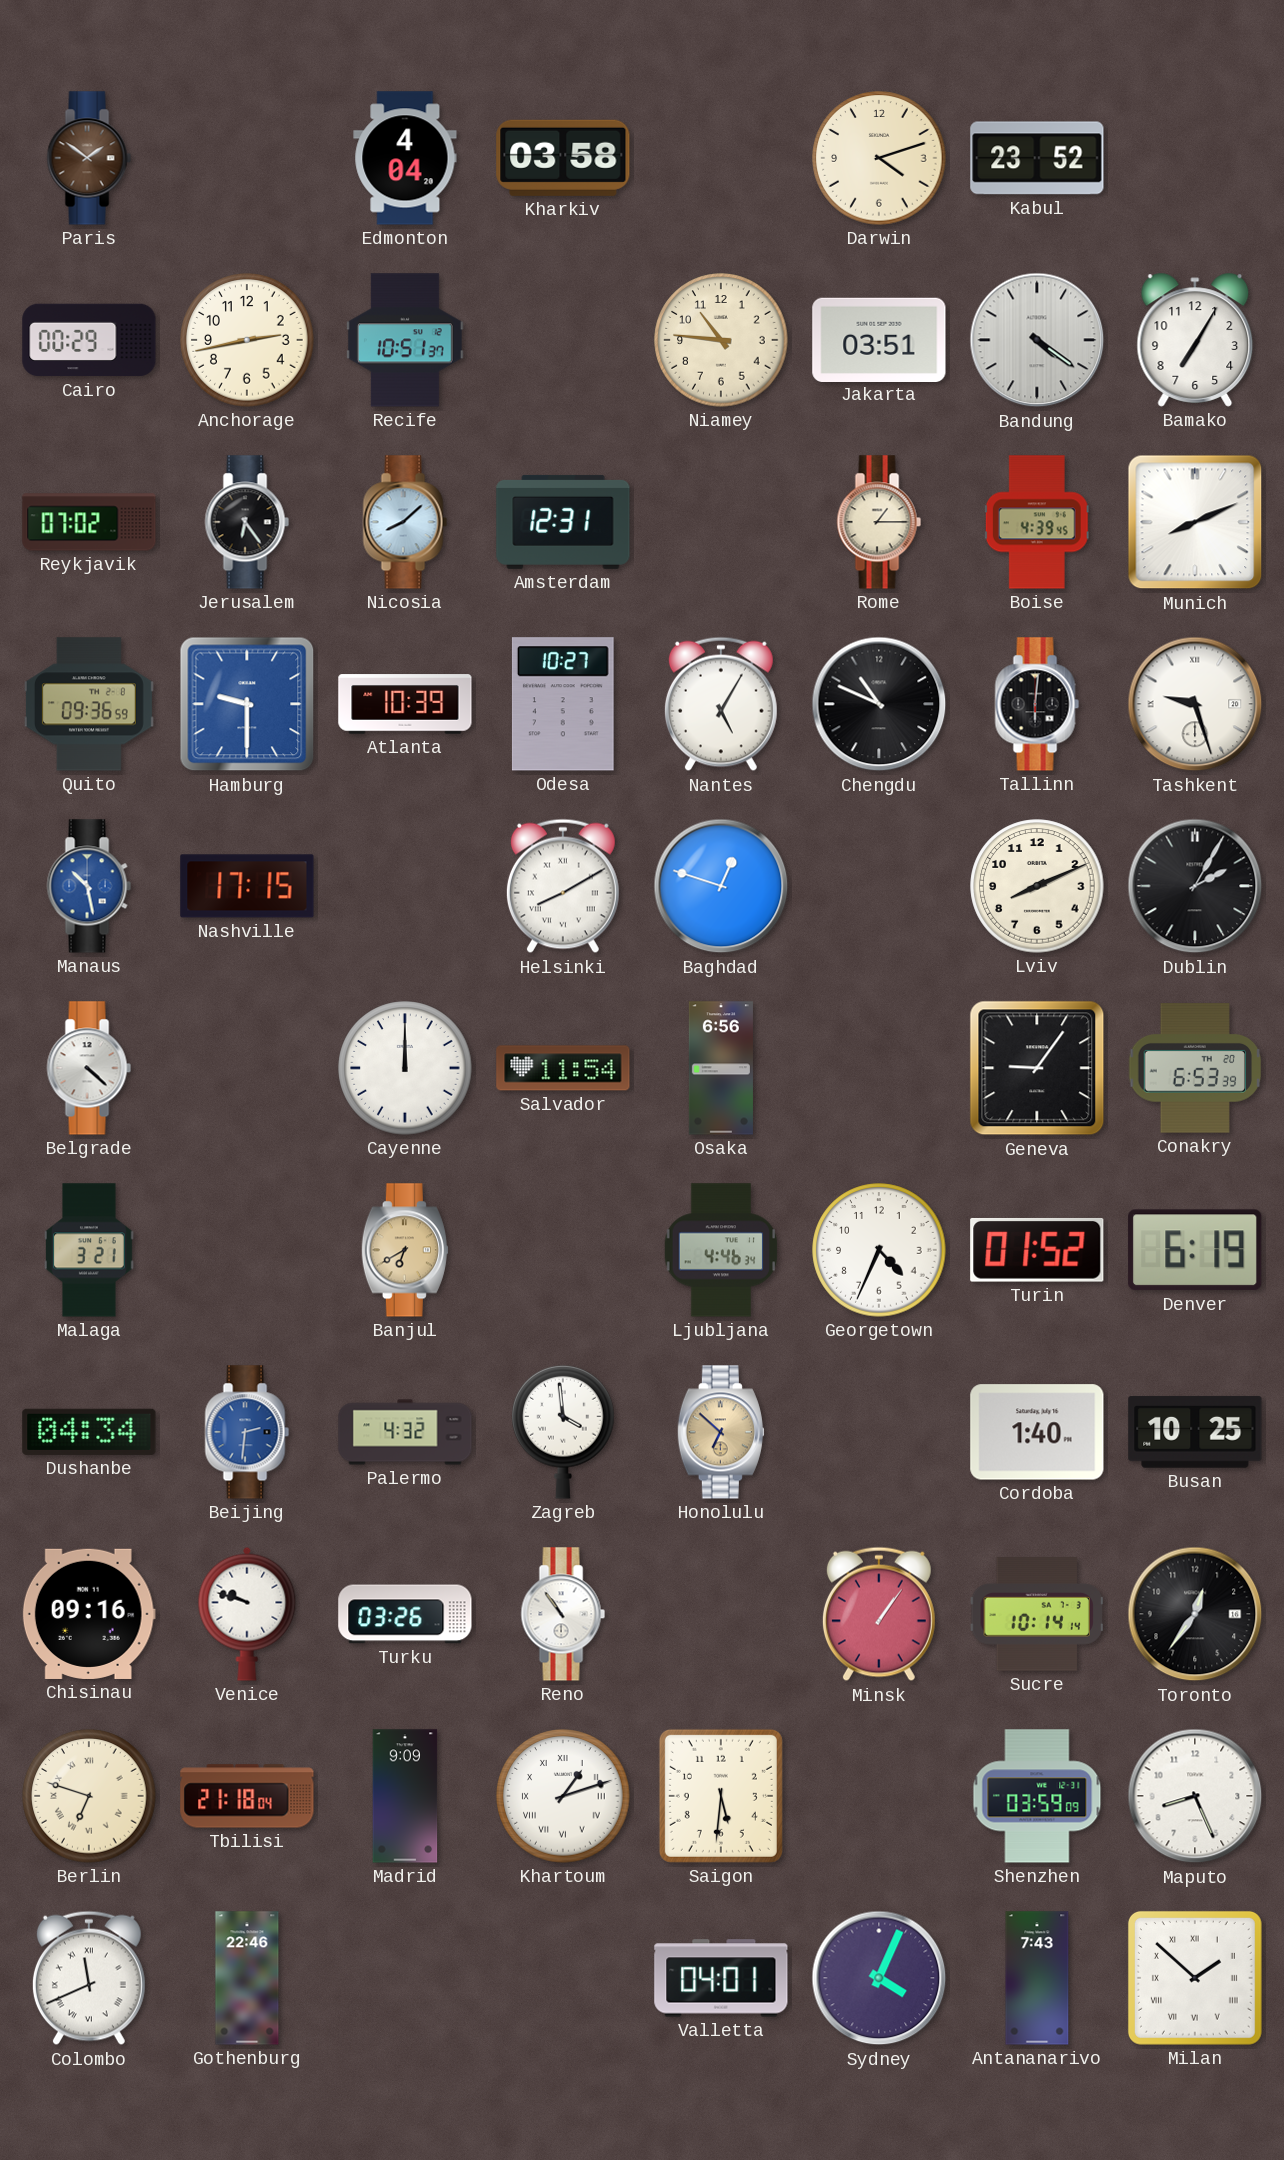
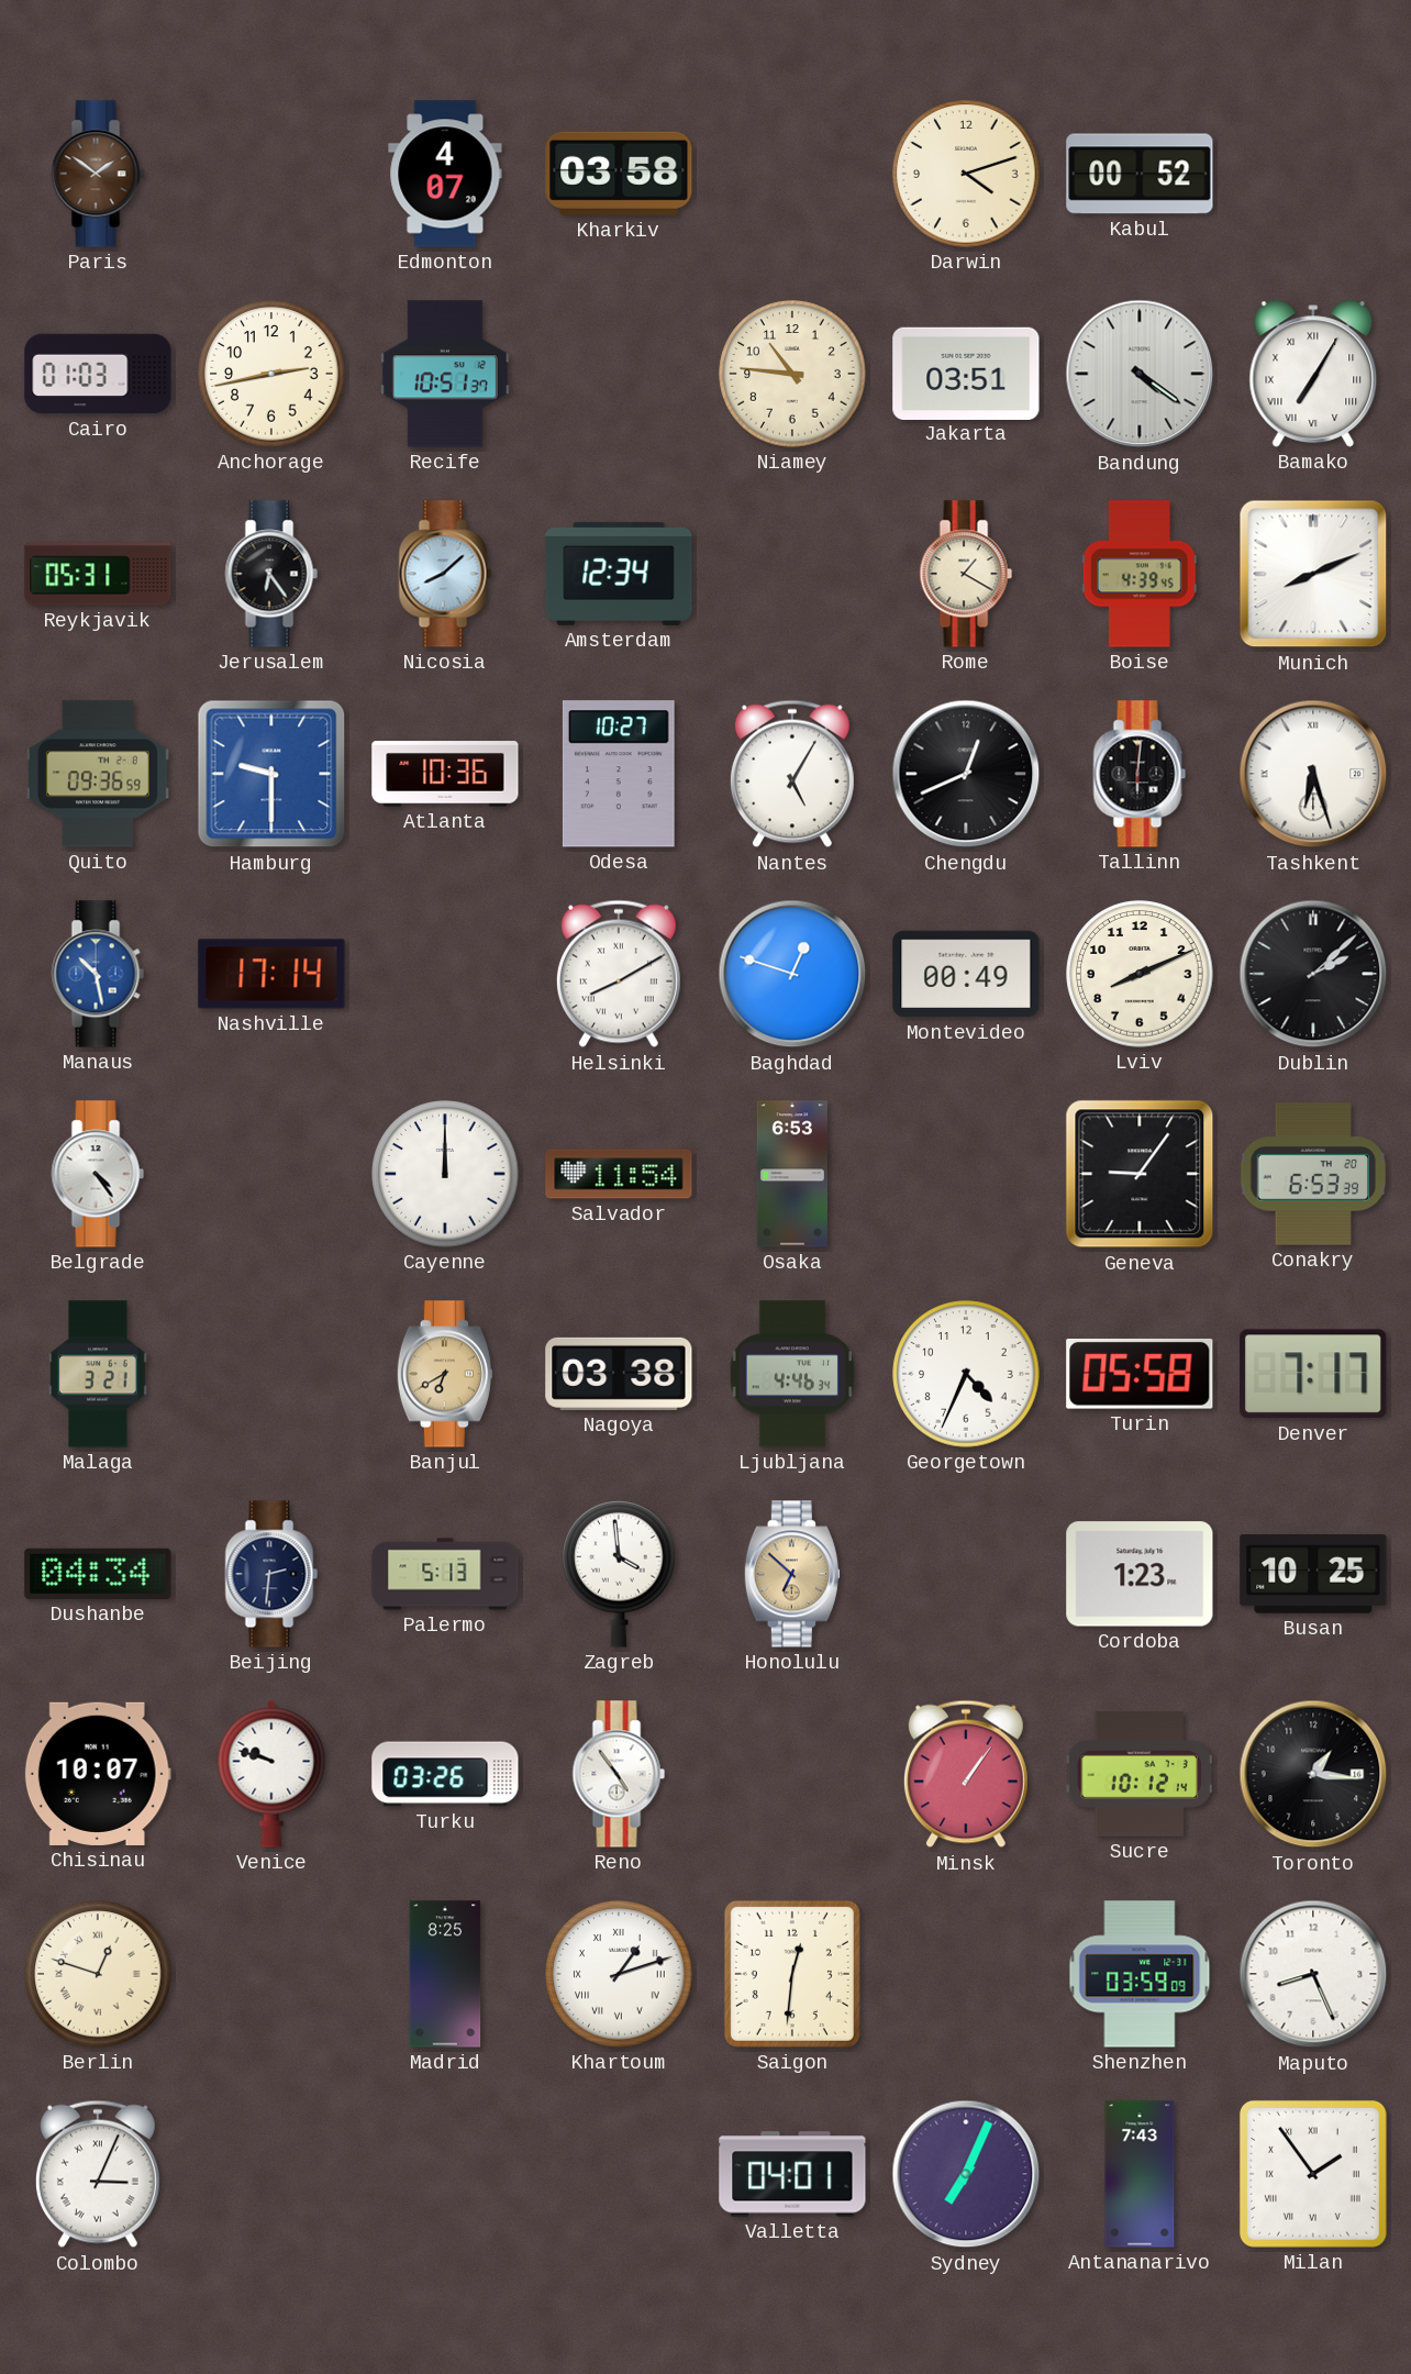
Edmonton: 4:04 -> 4:07
Kabul: 23:52 -> 00:52
Cairo: 00:29 -> 01:03
Bamako numerals: Arabic -> Roman
Reykjavik: 07:02 -> 05:31
Amsterdam: 12:31 -> 12:34
Rome: 1:15 -> 1:20
Atlanta: 10:39 -> 10:36
Chengdu: 10:49 -> 12:41
Tashkent: 9:27 -> 6:27
Nashville: 17:15 -> 17:14
Montevideo: none -> 00:49
Dublin: 2:05 -> 2:08
Belgrade: 4:22 -> 4:24
Osaka: 6:56 -> 6:53
Nagoya: none -> 03:38
Turin: 01:52 -> 05:58
Denver: 6:19 -> 7:17
Beijing dial: blue -> navy
Palermo: 4:32 -> 5:13
Cordoba: 1:40 -> 1:23
Chisinau: 09:16 -> 10:07
Reno: 10:54 -> 4:54
Sucre: 10:14 -> 10:12
Toronto: 12:36 -> 1:16
Berlin: 6:48 -> 12:48
Tbilisi: 21:18 -> none
Madrid: 9:09 -> 8:25
Saigon: 5:31 -> 12:31
Colombo: 11:41 -> 3:04
Gothenburg: 22:46 -> none
Sydney: 4:04 -> 7:04
Milan: 1:52 -> 1:54
